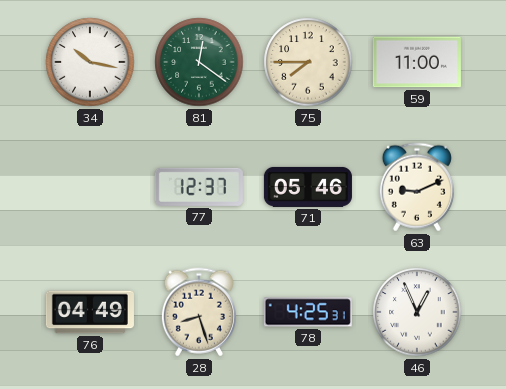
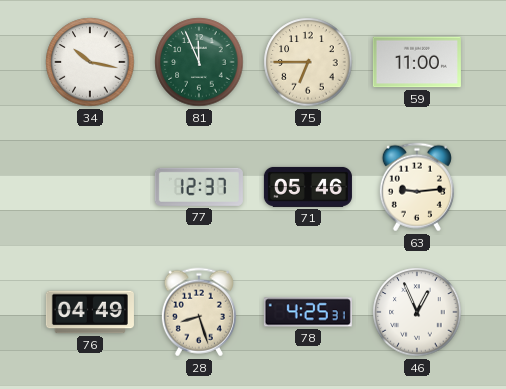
81: 12:21 -> 11:56
75: 7:45 -> 6:45
63: 9:11 -> 9:14
